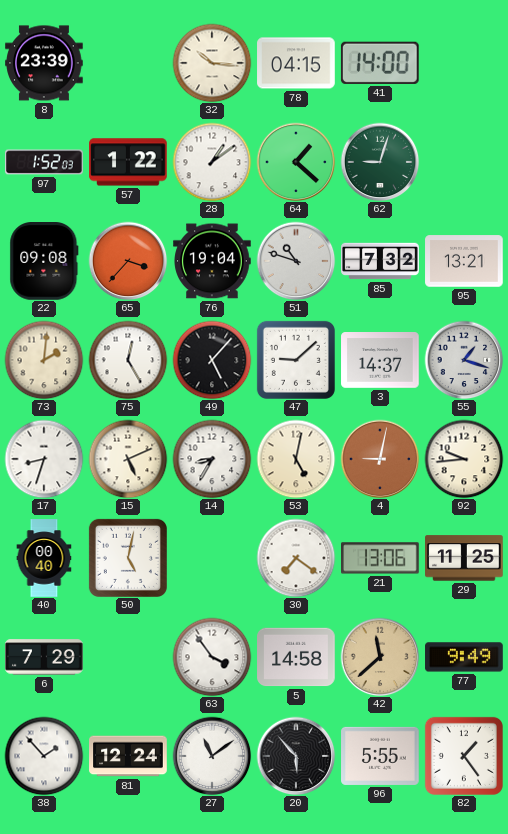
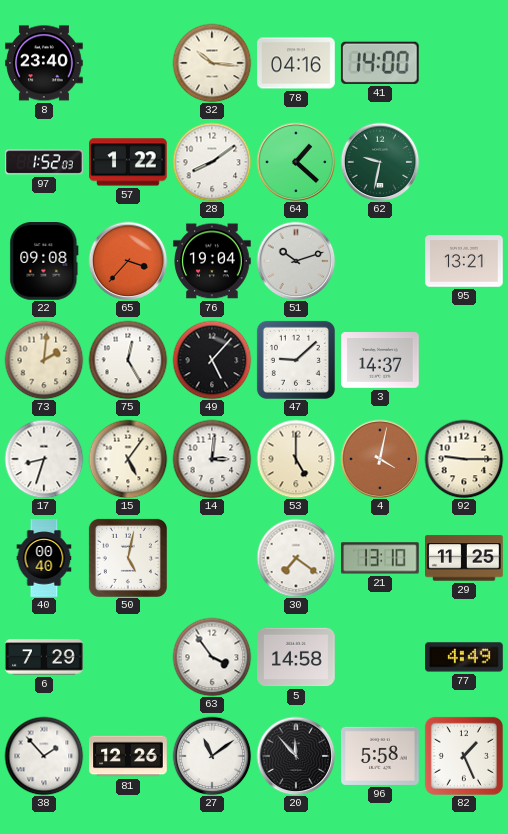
8: 23:39 -> 23:40
78: 04:15 -> 04:16
28: 1:09 -> 8:09
62: 9:03 -> 9:32
51: 10:48 -> 10:12
85: 7:32 -> none
55: 1:18 -> none
15: 5:11 -> 5:06
14: 8:35 -> 3:01
53: 5:02 -> 5:00
4: 9:02 -> 4:02
92: 9:44 -> 9:15
21: 13:06 -> 13:10
42: 11:38 -> none
77: 9:49 -> 4:49
81: 12:24 -> 12:26
20: 5:53 -> 11:53
96: 5:55 -> 5:58
82: 1:24 -> 1:26
